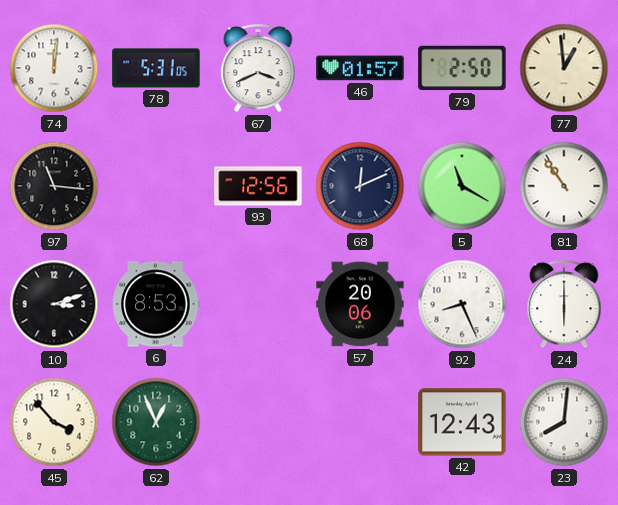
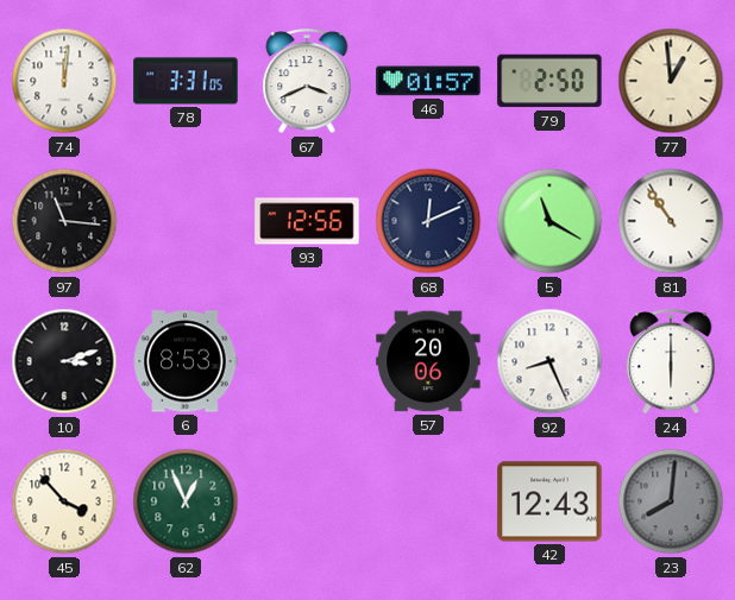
78: 5:31 -> 3:31
23 dial: white -> grey
